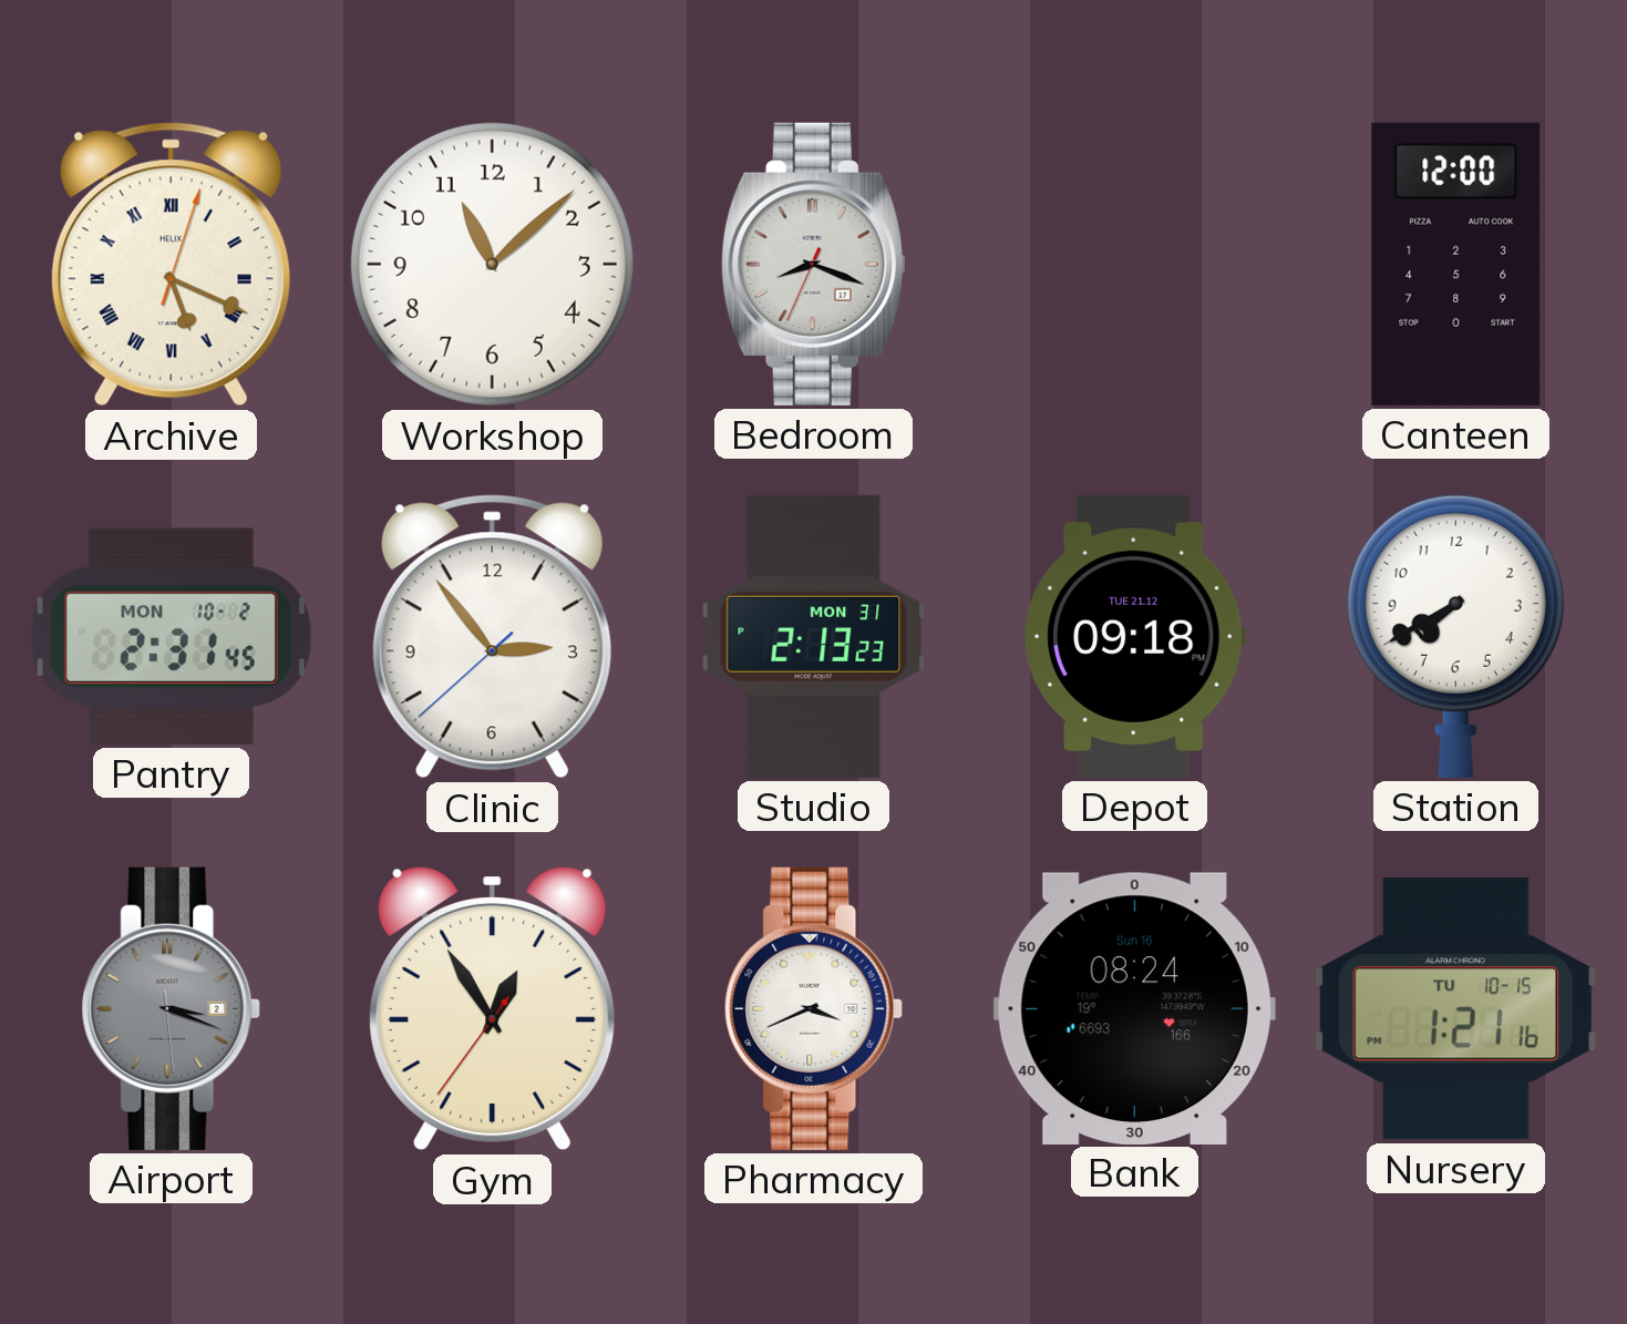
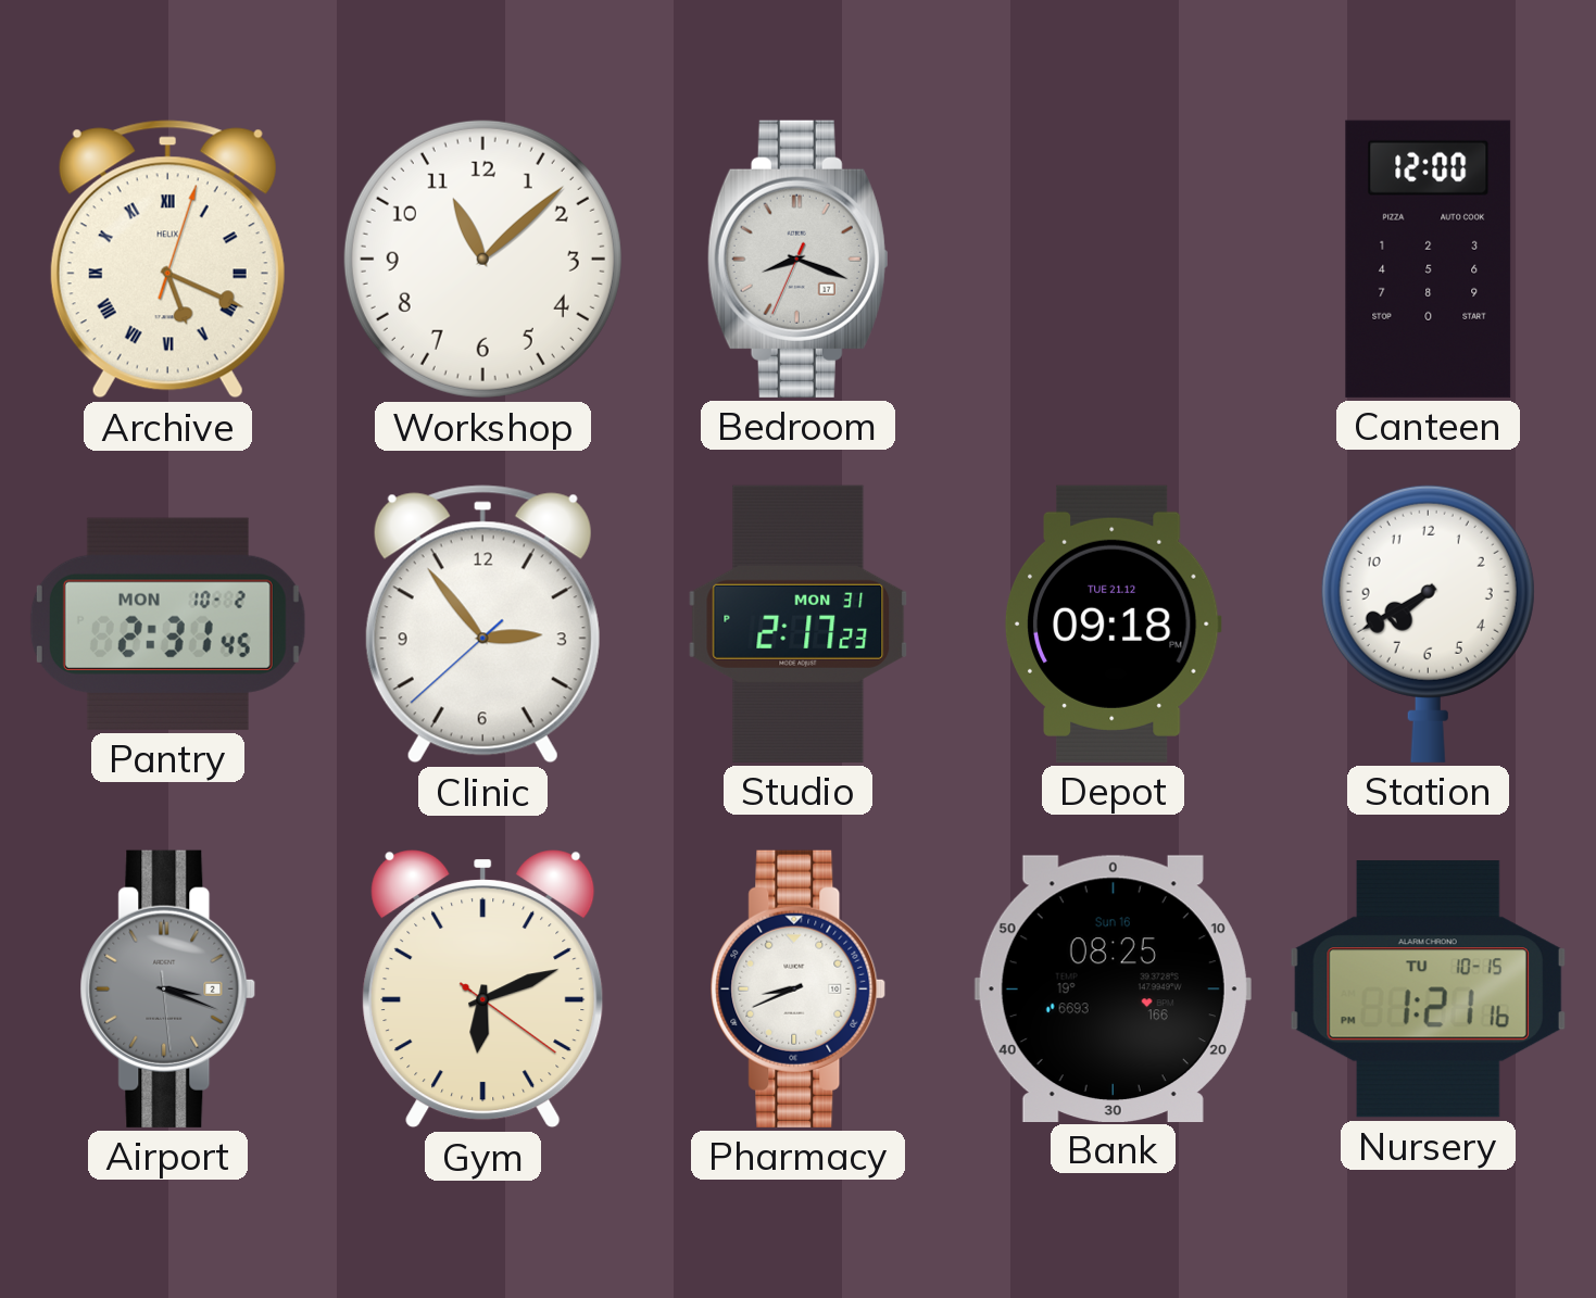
Studio: 2:13 -> 2:17
Gym: 12:54 -> 6:11
Pharmacy: 3:41 -> 8:41
Bank: 08:24 -> 08:25
